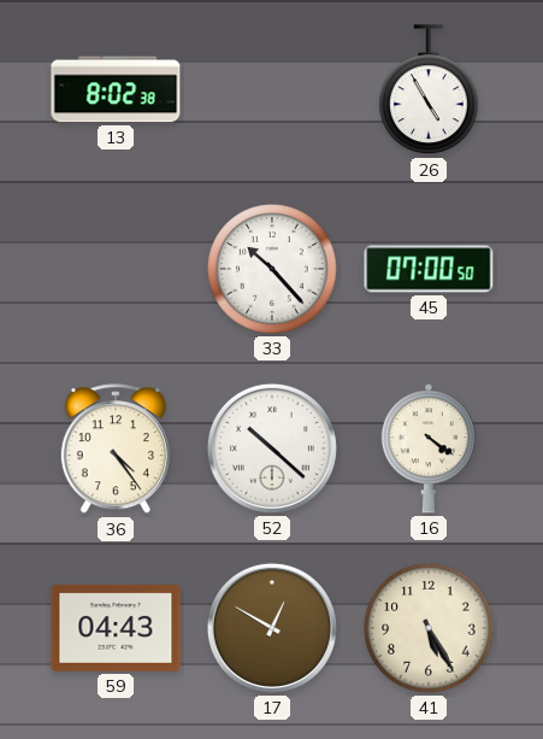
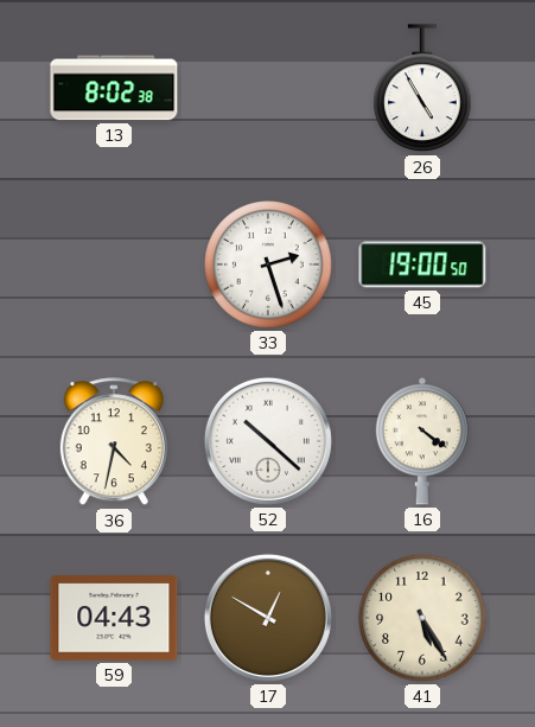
33: 10:23 -> 2:27
45: 07:00 -> 19:00
36: 4:24 -> 4:32
